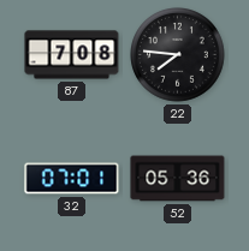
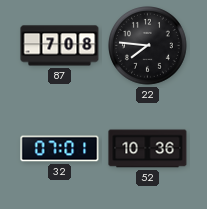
52: 05:36 -> 10:36
